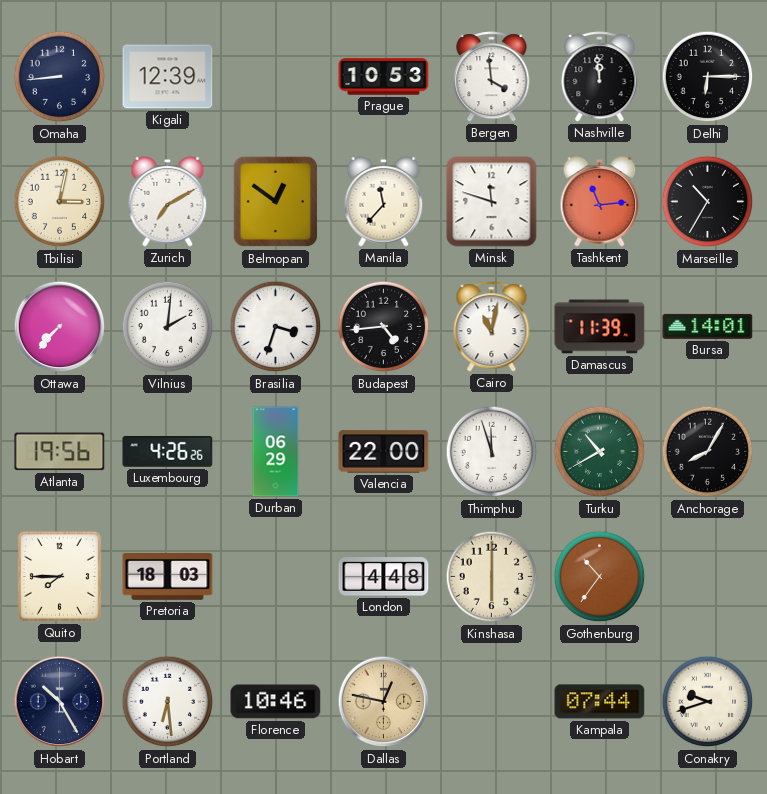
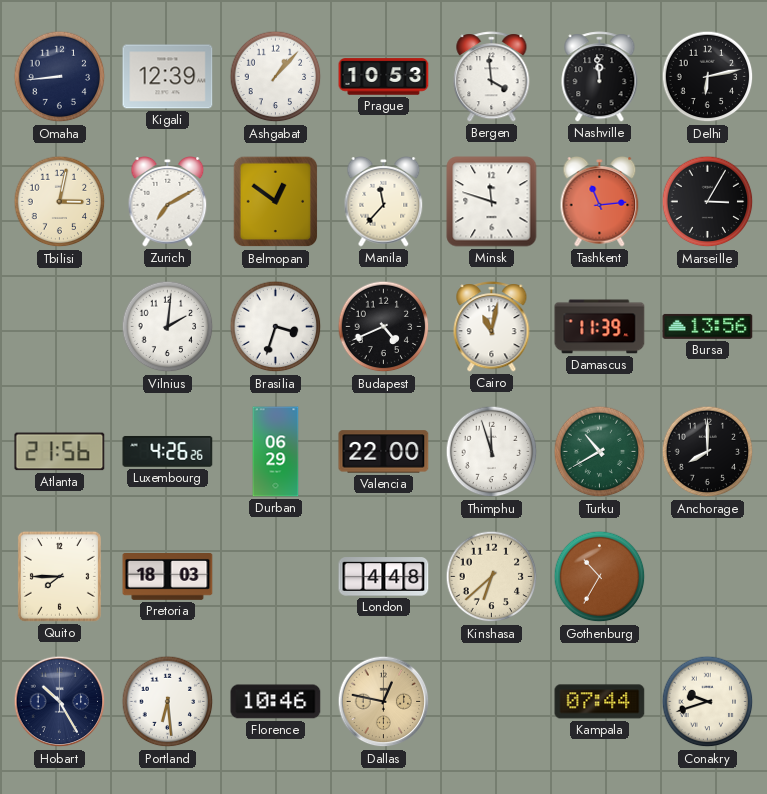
Ashgabat: none -> 1:07
Delhi: 6:15 -> 6:13
Marseille: 10:35 -> 3:05
Ottawa: 7:37 -> none
Budapest: 4:44 -> 4:41
Bursa: 14:01 -> 13:56
Atlanta: 19:56 -> 21:56
Anchorage: 8:05 -> 8:00
Kinshasa: 6:00 -> 6:38
Gothenburg: 10:36 -> 10:35
